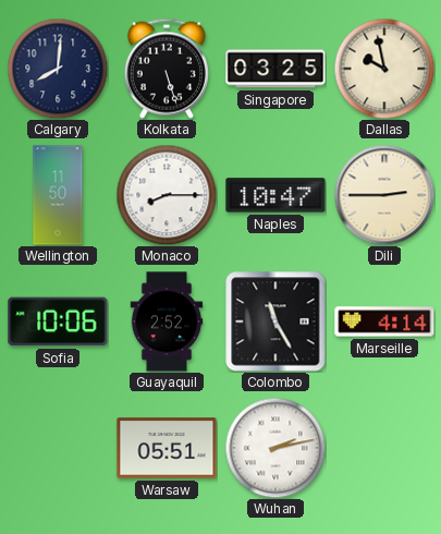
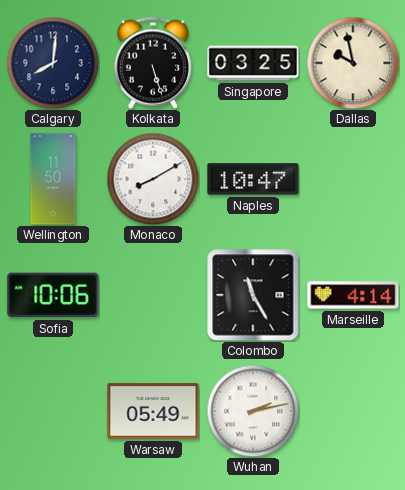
Monaco: 8:15 -> 8:10
Dili: 2:45 -> none
Guayaquil: 2:52 -> none
Warsaw: 05:51 -> 05:49
